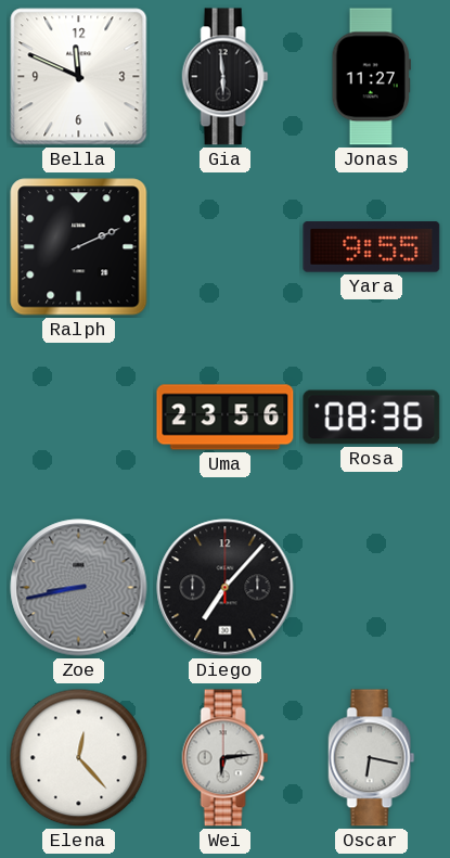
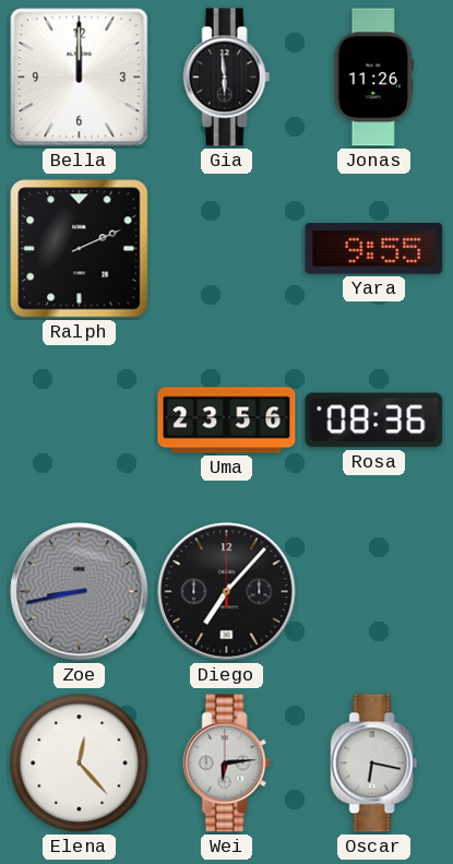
Bella: 11:49 -> 12:00
Jonas: 11:27 -> 11:26
